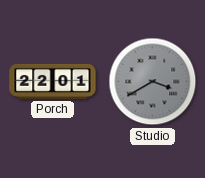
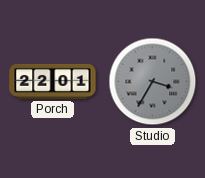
Studio: 3:40 -> 3:35
